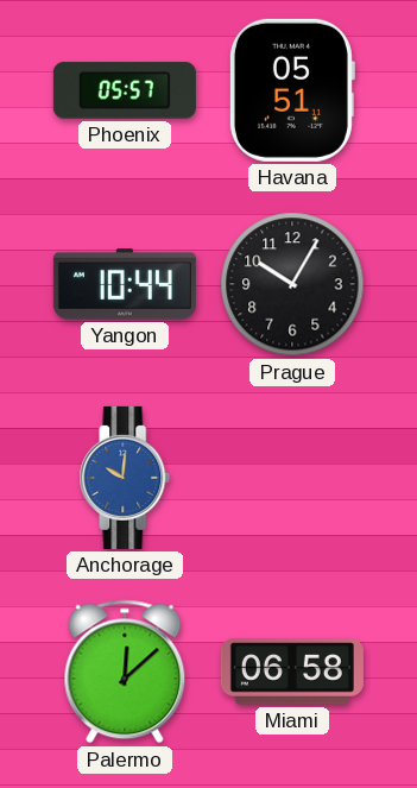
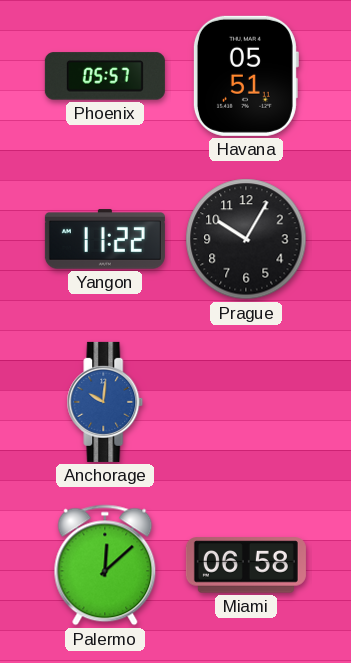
Yangon: 10:44 -> 11:22
